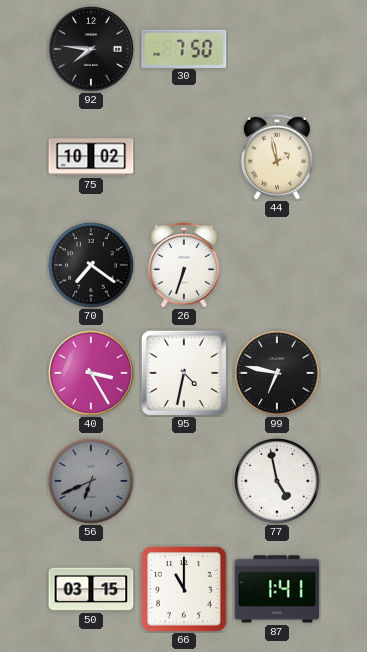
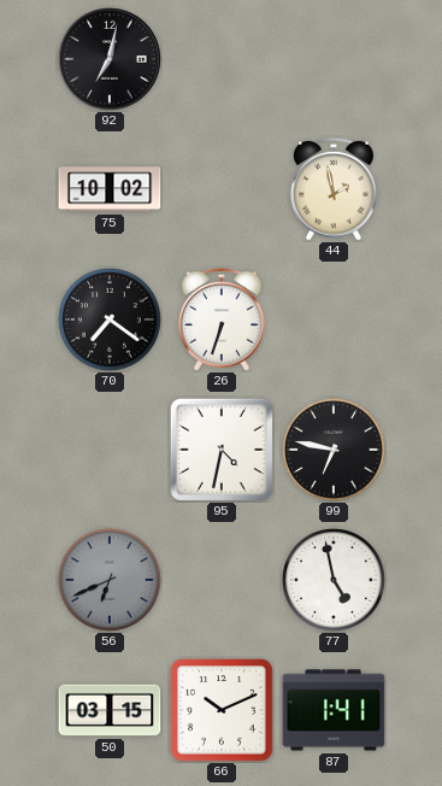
92: 7:46 -> 7:02
30: 7:50 -> none
40: 3:25 -> none
66: 11:00 -> 10:11
